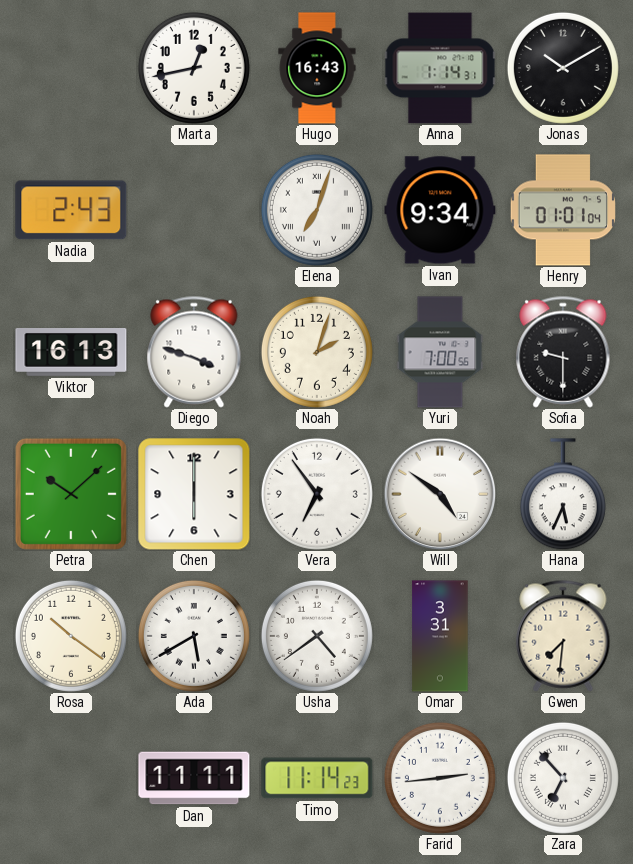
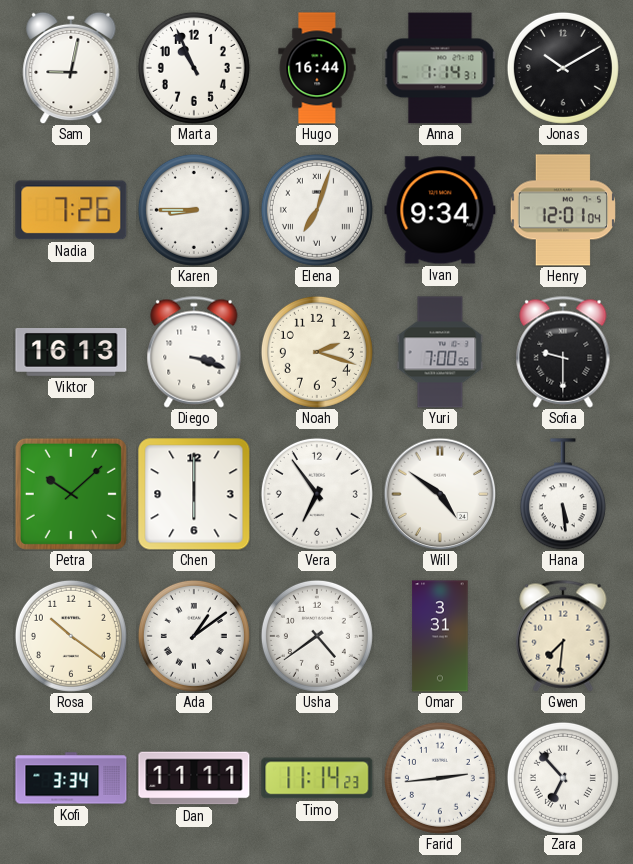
Sam: none -> 9:02
Marta: 12:43 -> 10:56
Hugo: 16:43 -> 16:44
Nadia: 2:43 -> 7:26
Karen: none -> 8:45
Henry: 01:01 -> 12:01
Diego: 3:48 -> 3:18
Noah: 2:03 -> 2:18
Hana: 5:34 -> 5:29
Ada: 5:40 -> 1:09
Kofi: none -> 3:34
